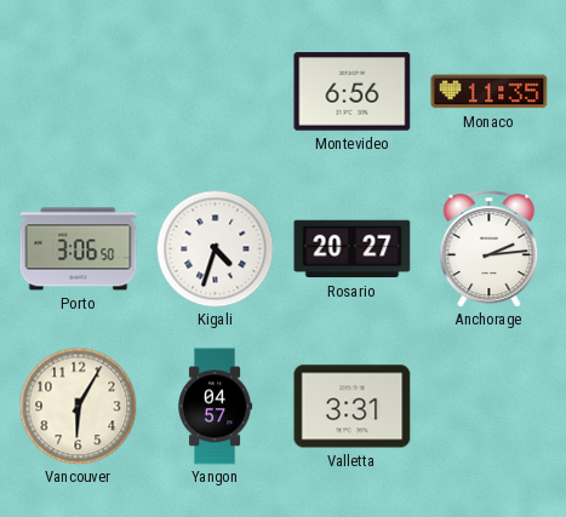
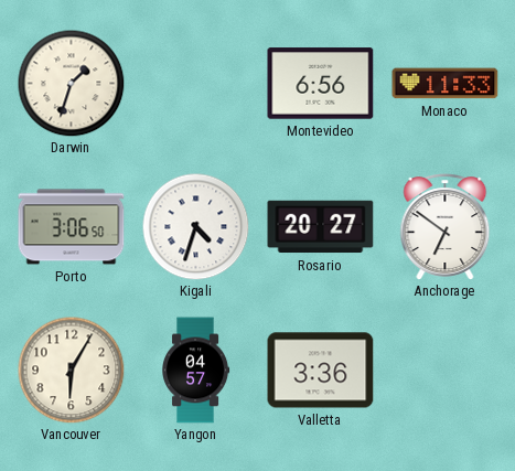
Darwin: none -> 1:33
Monaco: 11:35 -> 11:33
Anchorage: 2:14 -> 6:51
Valletta: 3:31 -> 3:36
